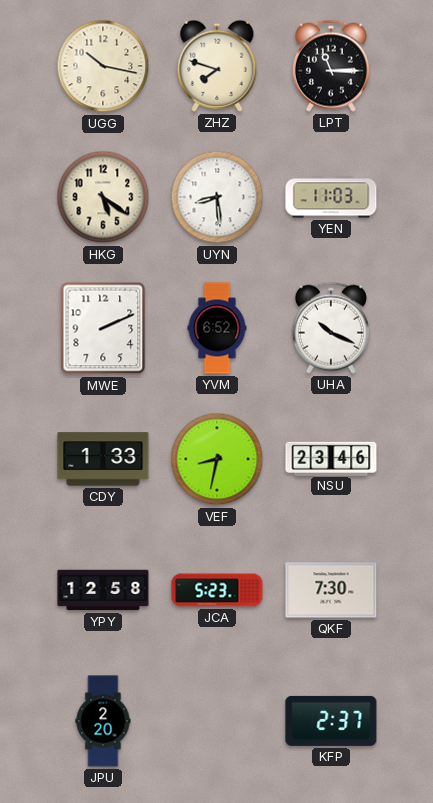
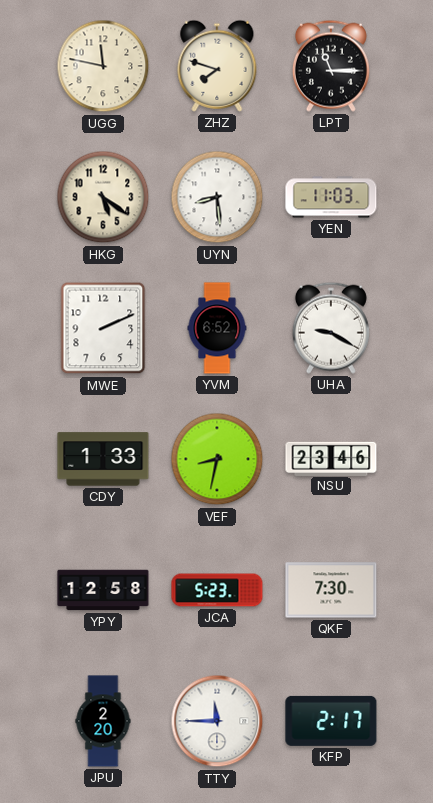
UGG: 10:17 -> 11:47
UHA: 10:19 -> 9:20
TTY: none -> 11:45
KFP: 2:37 -> 2:17
